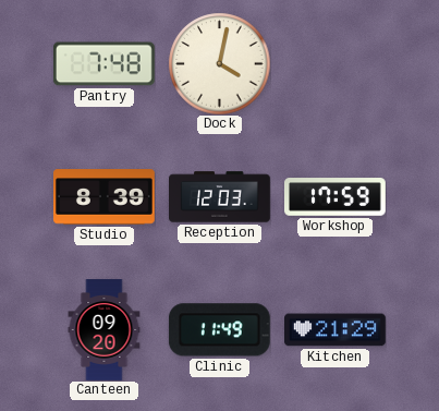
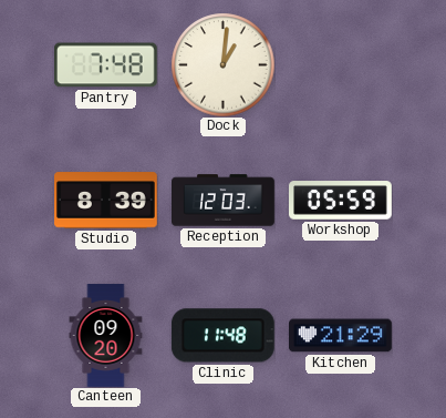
Dock: 4:02 -> 1:01
Workshop: 17:59 -> 05:59
Clinic: 11:49 -> 11:48
